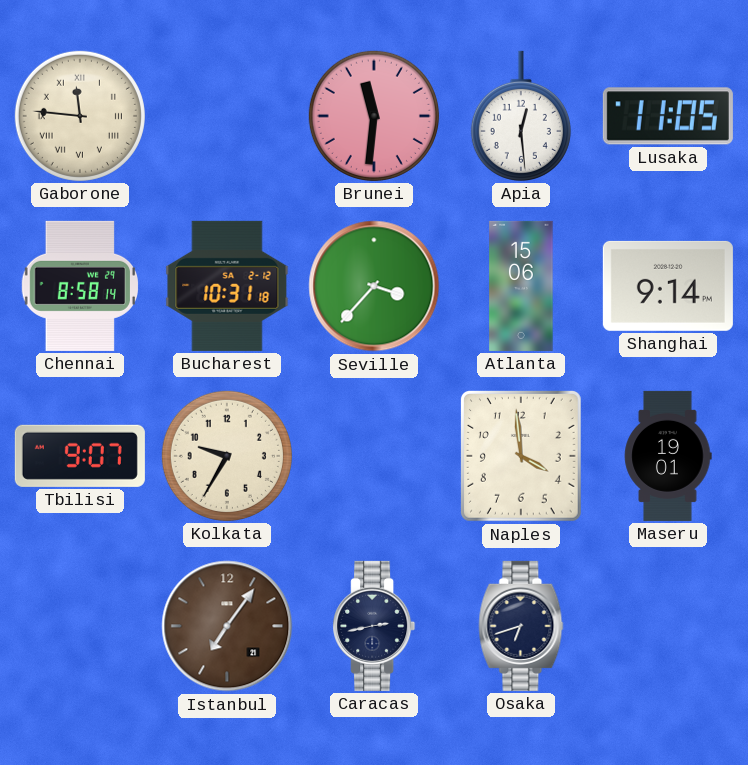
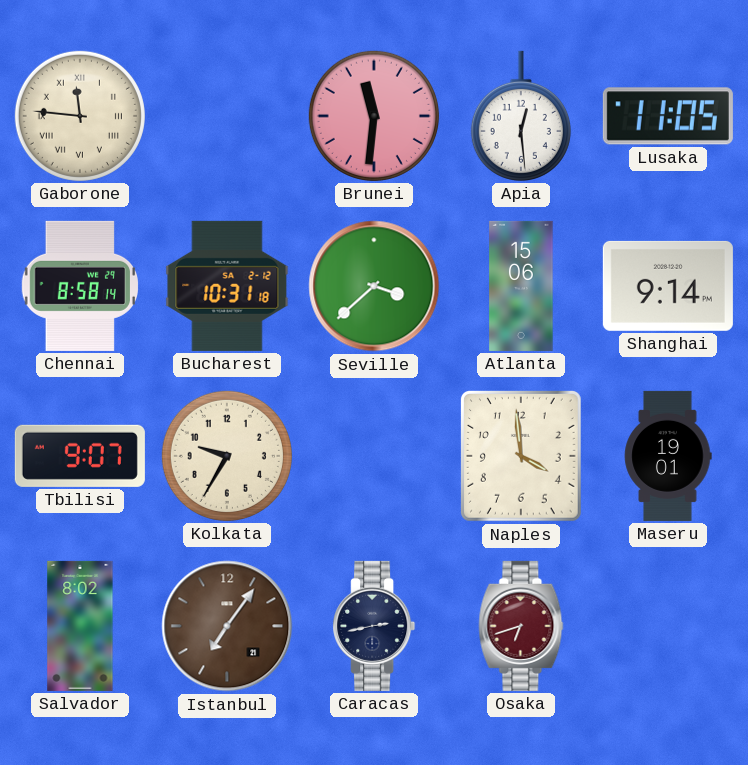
Seville: 3:37 -> 3:38
Salvador: none -> 8:02
Osaka dial: navy -> burgundy
